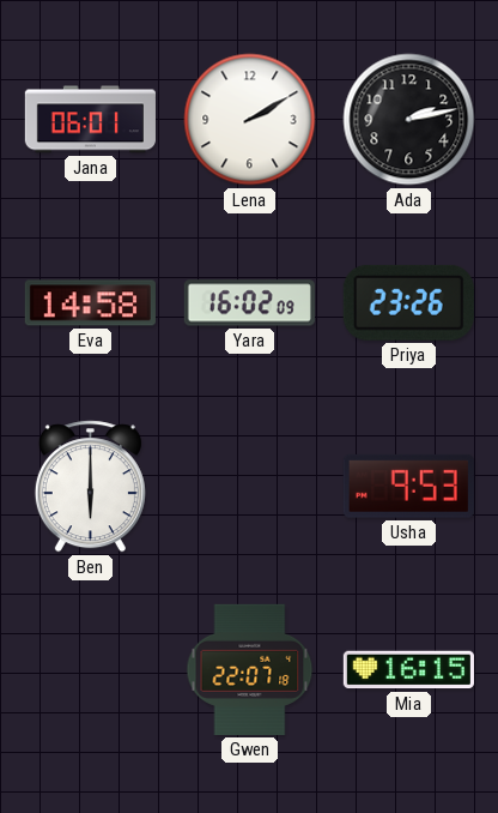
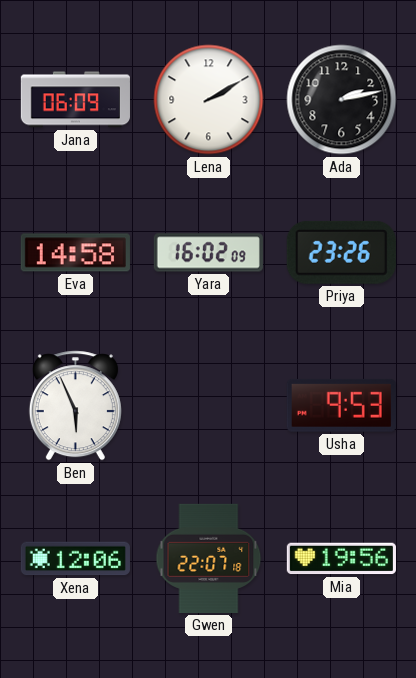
Jana: 06:01 -> 06:09
Ben: 6:00 -> 5:56
Xena: none -> 12:06
Mia: 16:15 -> 19:56
